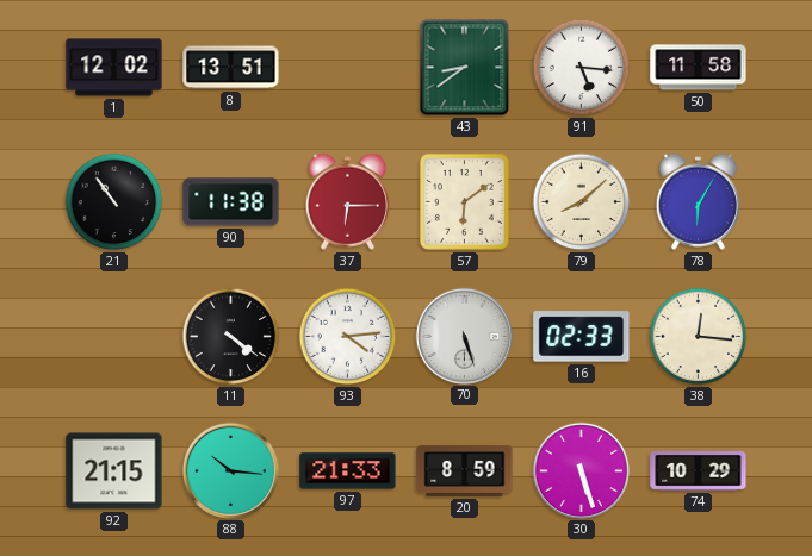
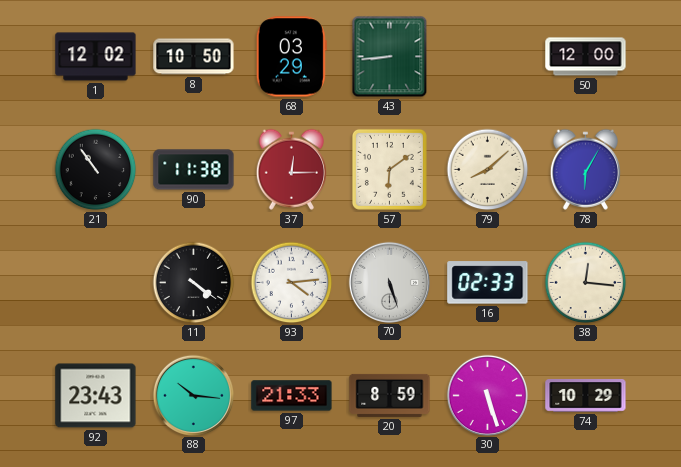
8: 13:51 -> 10:50
68: none -> 03:29
43: 8:39 -> 8:44
91: 5:16 -> none
50: 11:58 -> 12:00
37: 6:15 -> 12:15
92: 21:15 -> 23:43
